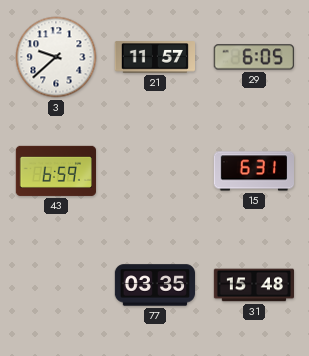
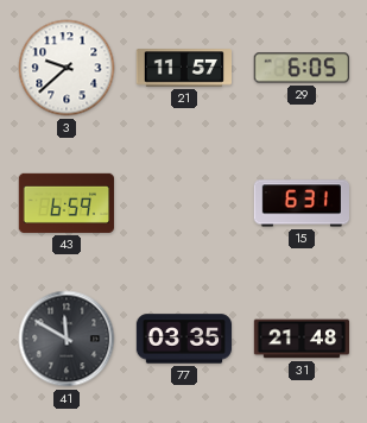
41: none -> 11:50
31: 15:48 -> 21:48
